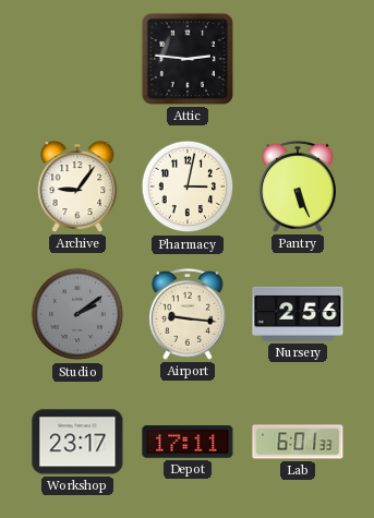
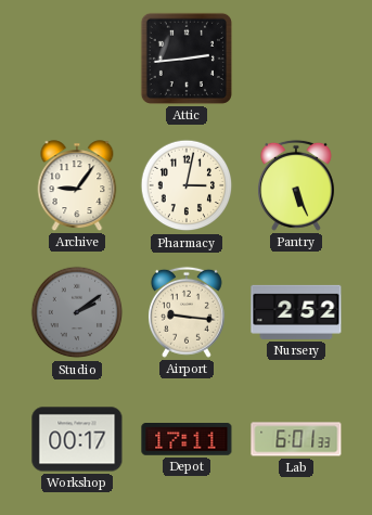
Attic: 2:46 -> 2:44
Nursery: 2:56 -> 2:52
Workshop: 23:17 -> 00:17
